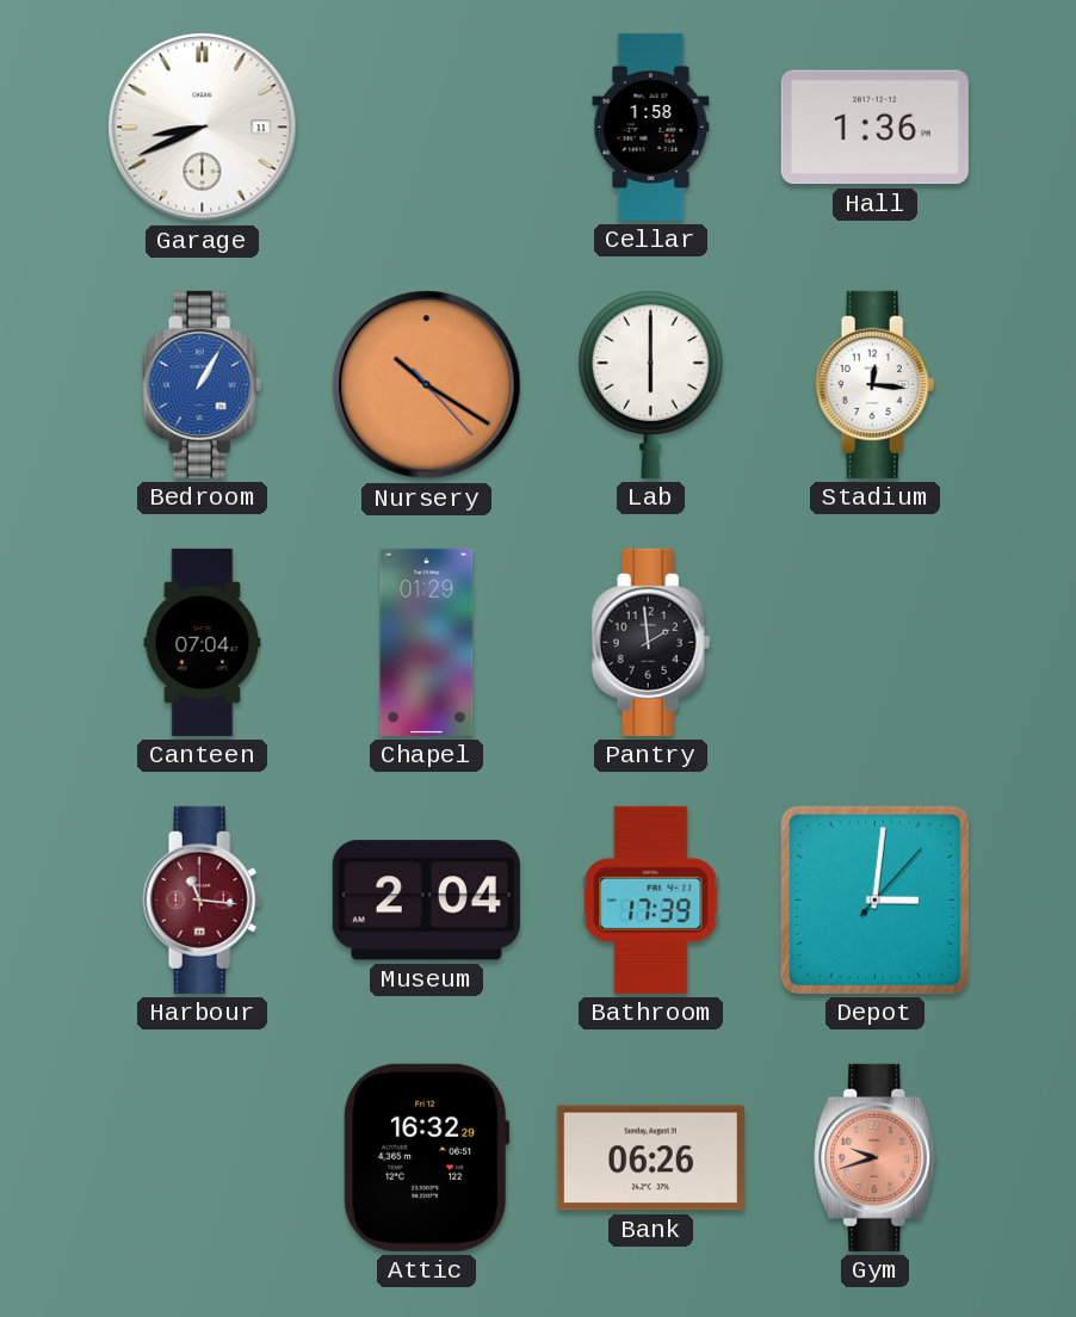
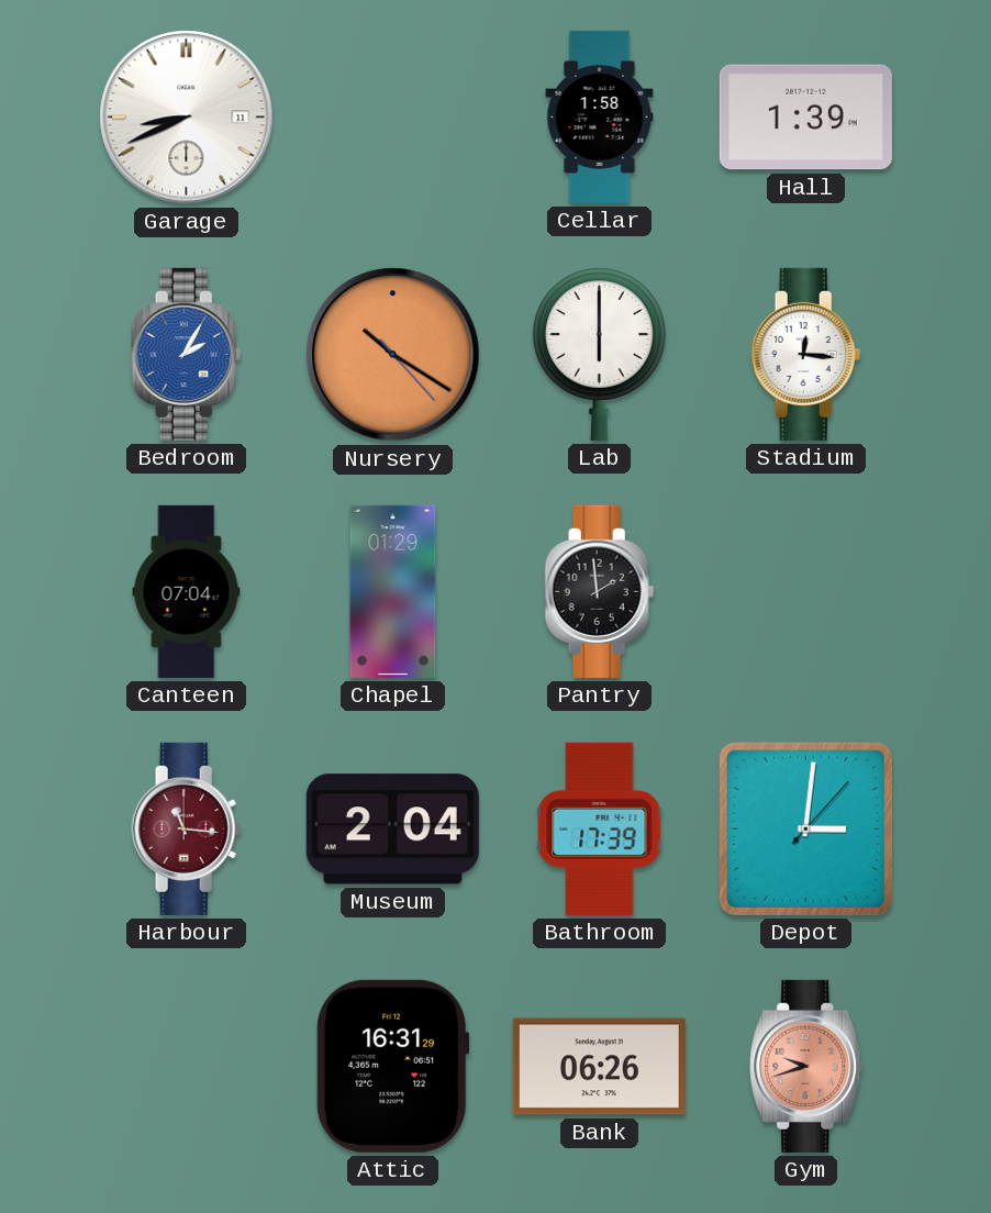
Hall: 1:36 -> 1:39
Bedroom: 1:05 -> 2:05
Attic: 16:32 -> 16:31
